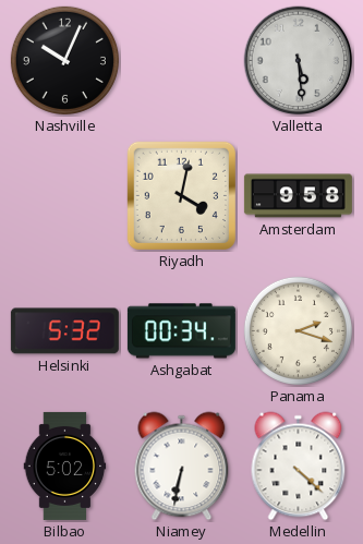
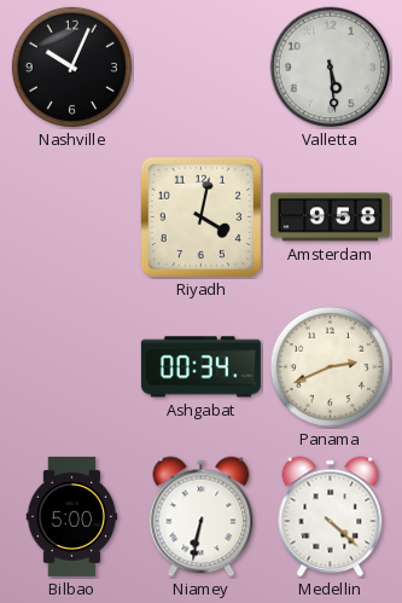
Helsinki: 5:32 -> none
Panama: 2:18 -> 2:41
Bilbao: 5:02 -> 5:00
